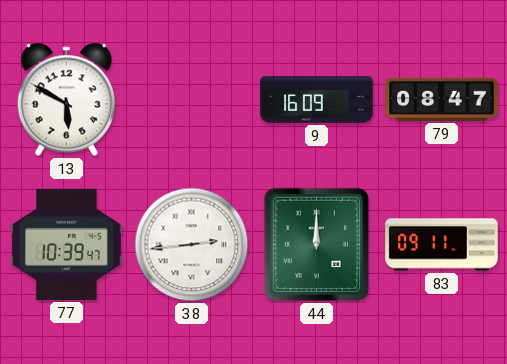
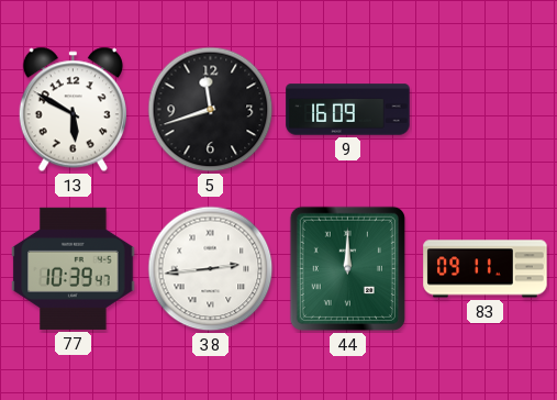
5: none -> 11:42
79: 08:47 -> none
